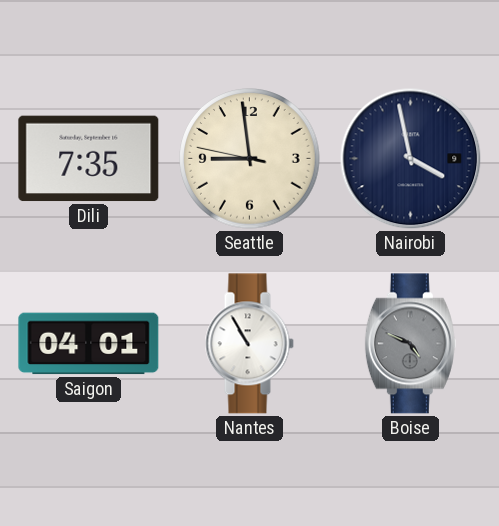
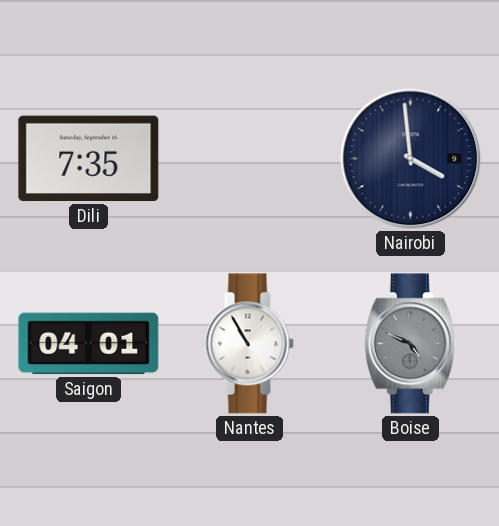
Seattle: 8:58 -> none
Nairobi: 3:58 -> 3:59
